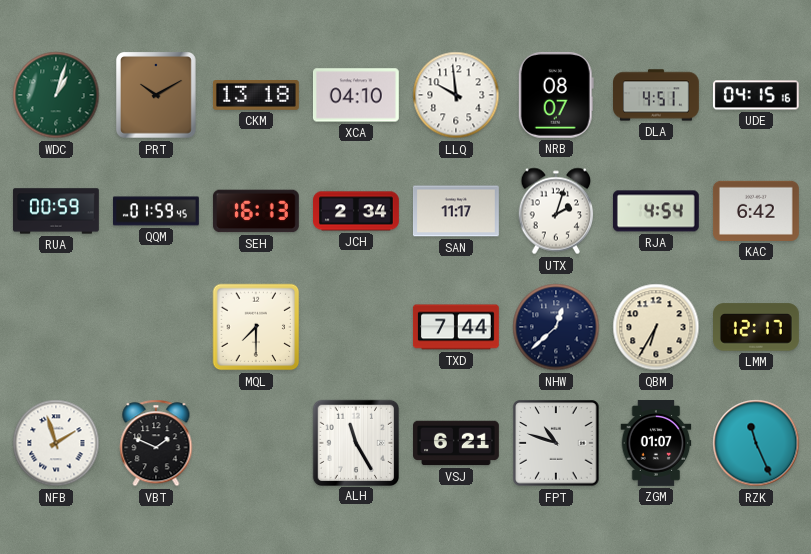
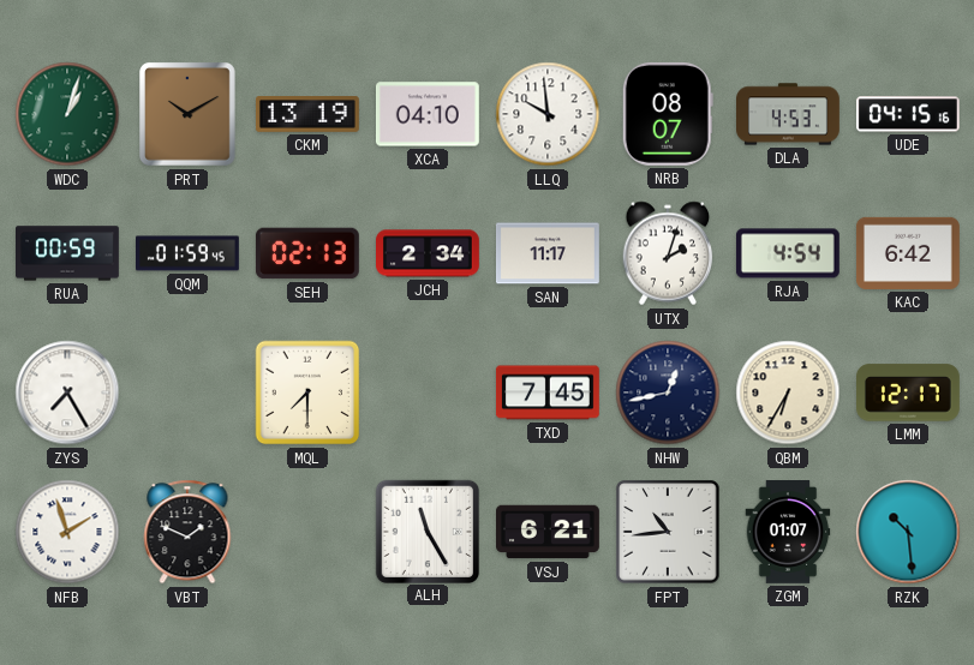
CKM: 13:18 -> 13:19
DLA: 4:51 -> 4:53
SEH: 16:13 -> 02:13
ZYS: none -> 7:25
TXD: 7:44 -> 7:45
NHW: 12:38 -> 12:43
FPT: 10:48 -> 10:44
RZK: 11:26 -> 10:29
